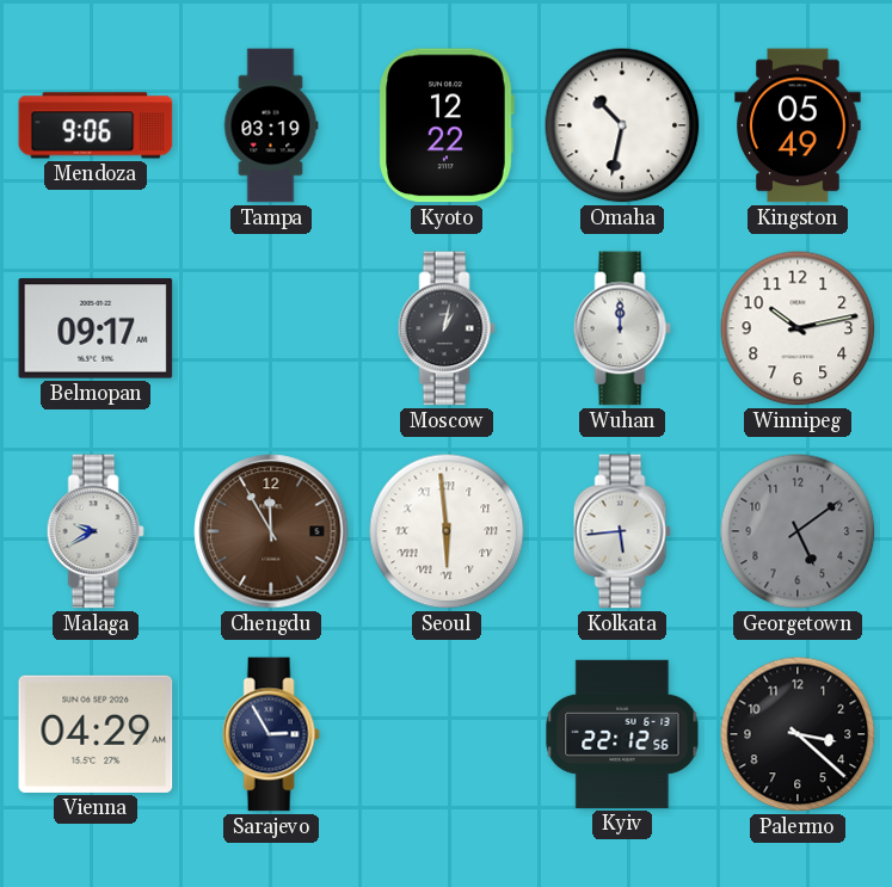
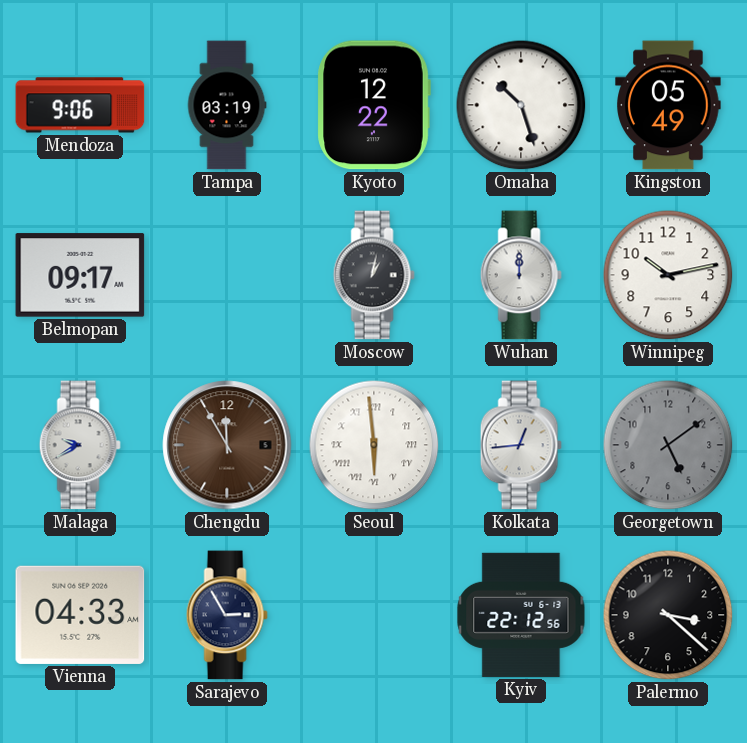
Omaha: 10:32 -> 10:27
Kolkata: 5:44 -> 12:44
Vienna: 04:29 -> 04:33
